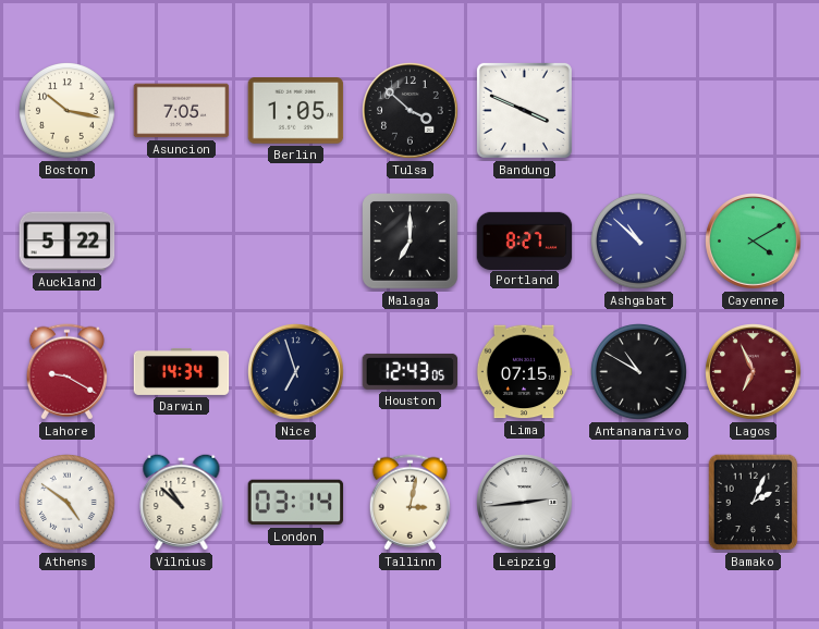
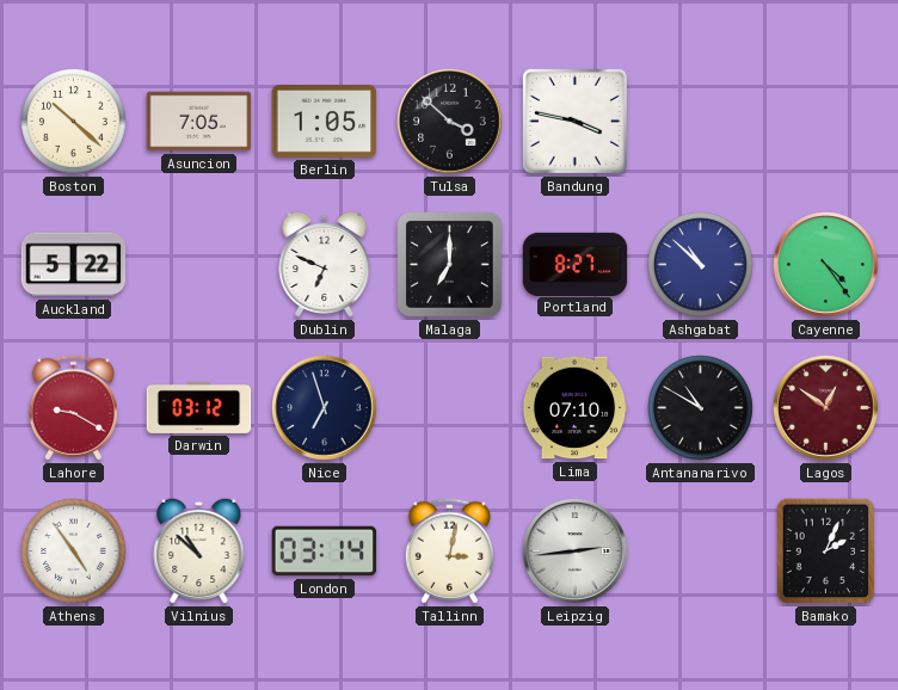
Boston: 10:17 -> 10:22
Bandung: 3:49 -> 3:47
Dublin: none -> 6:49
Cayenne: 4:10 -> 4:24
Darwin: 14:34 -> 03:12
Houston: 12:43 -> none
Lima: 07:15 -> 07:10
Lagos: 6:56 -> 12:51
Athens: 4:51 -> 4:54
